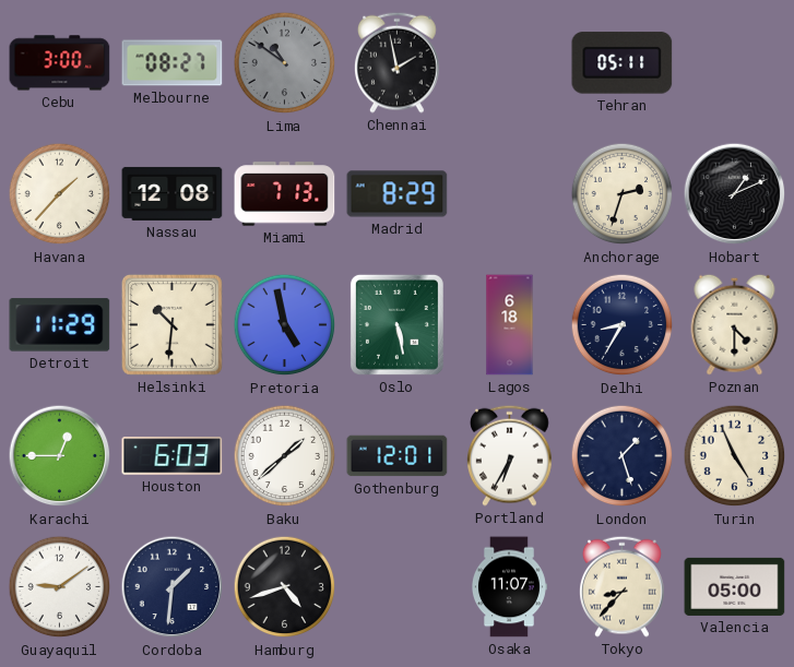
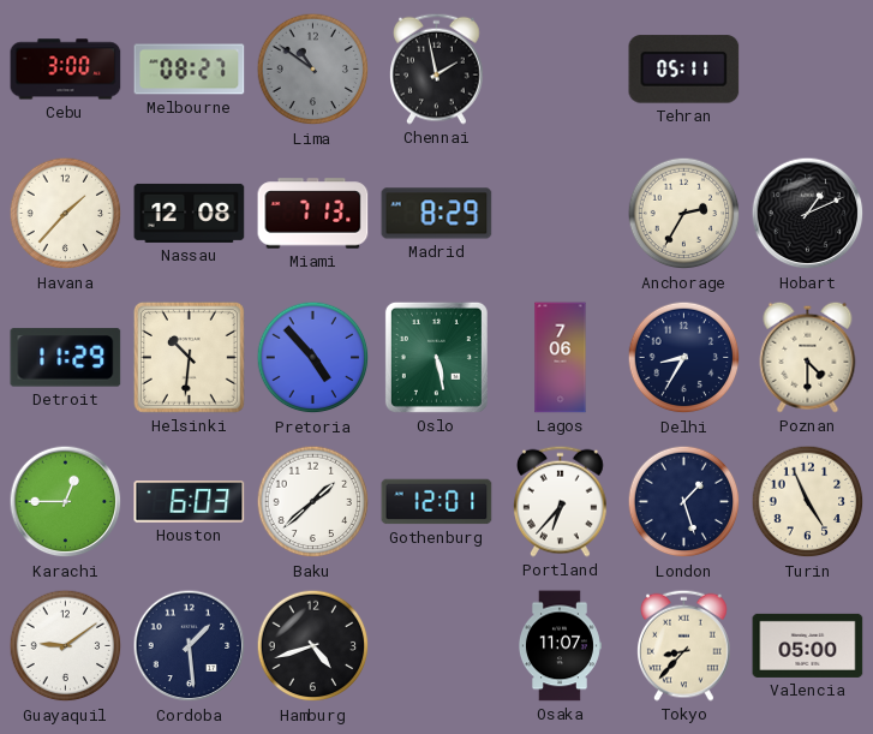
Anchorage: 2:33 -> 2:35
Pretoria: 4:58 -> 4:53
Lagos: 6:18 -> 7:06
Portland: 6:35 -> 6:37
Cordoba: 1:31 -> 1:29
